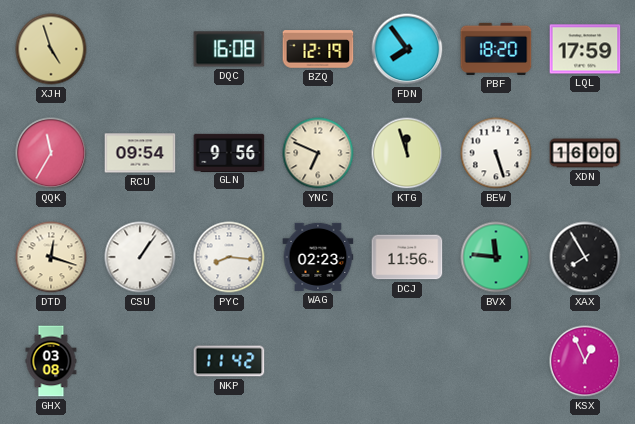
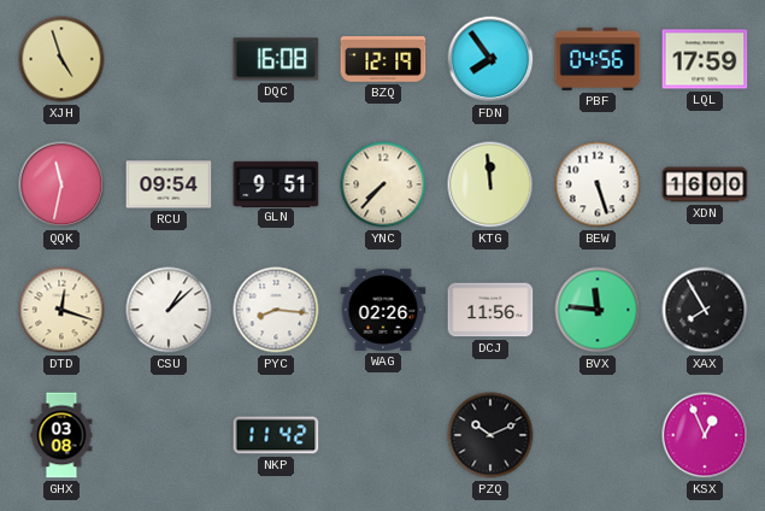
PBF: 18:20 -> 04:56
QQK: 11:35 -> 11:32
GLN: 9:56 -> 9:51
YNC: 6:49 -> 7:37
KTG: 11:57 -> 11:59
CSU: 1:06 -> 1:08
WAG: 02:23 -> 02:26
PZQ: none -> 10:11
